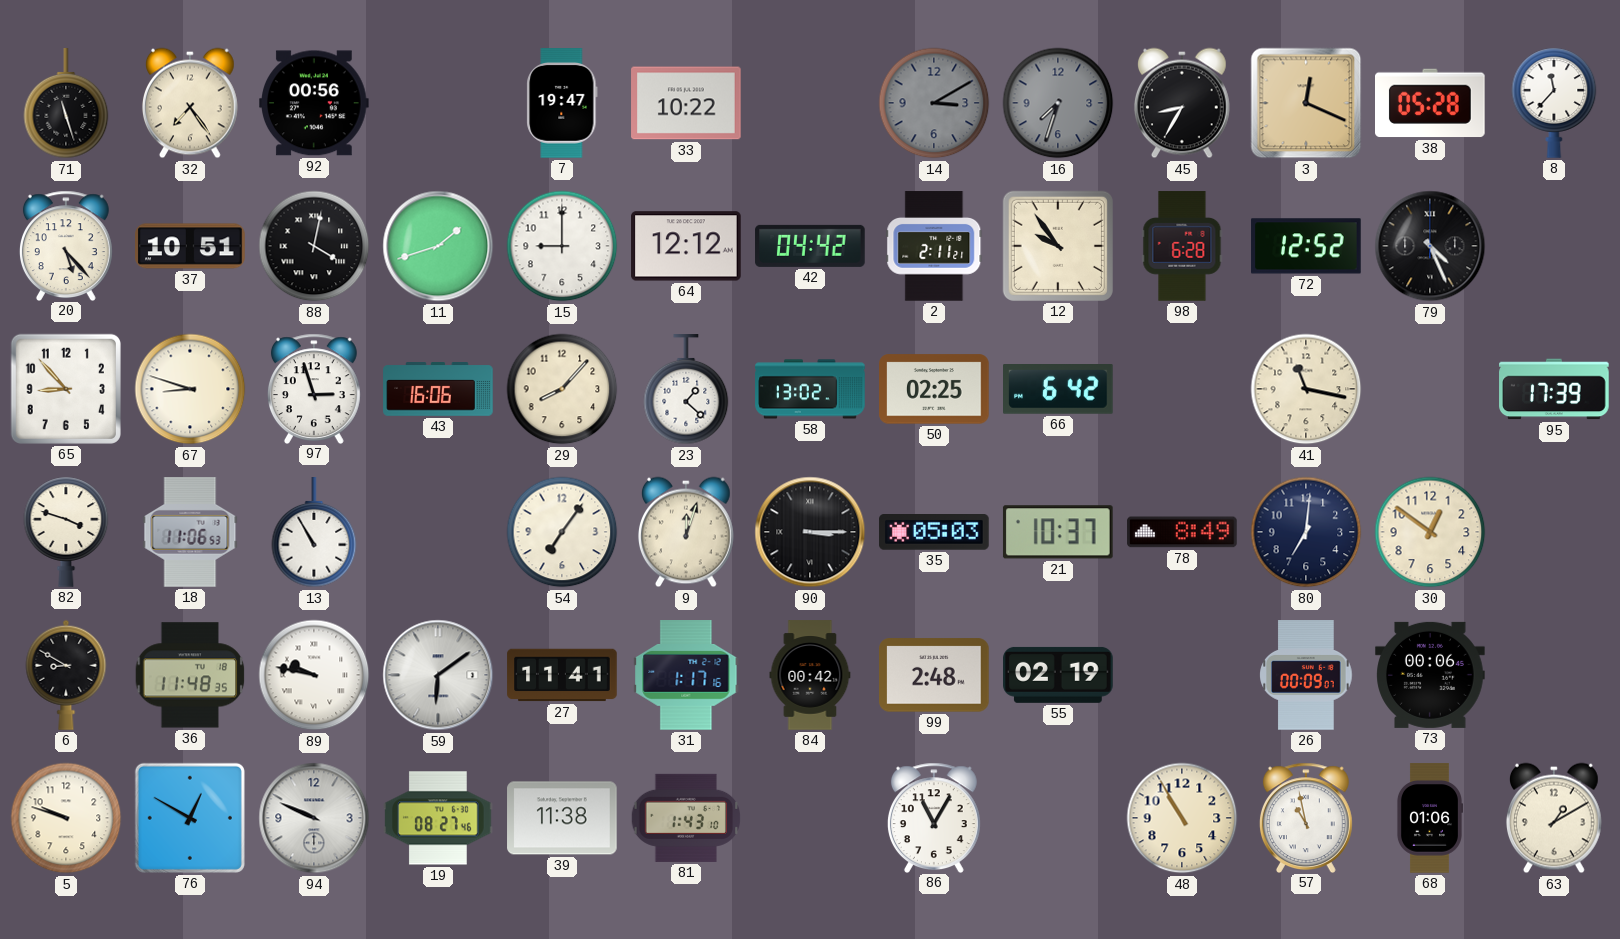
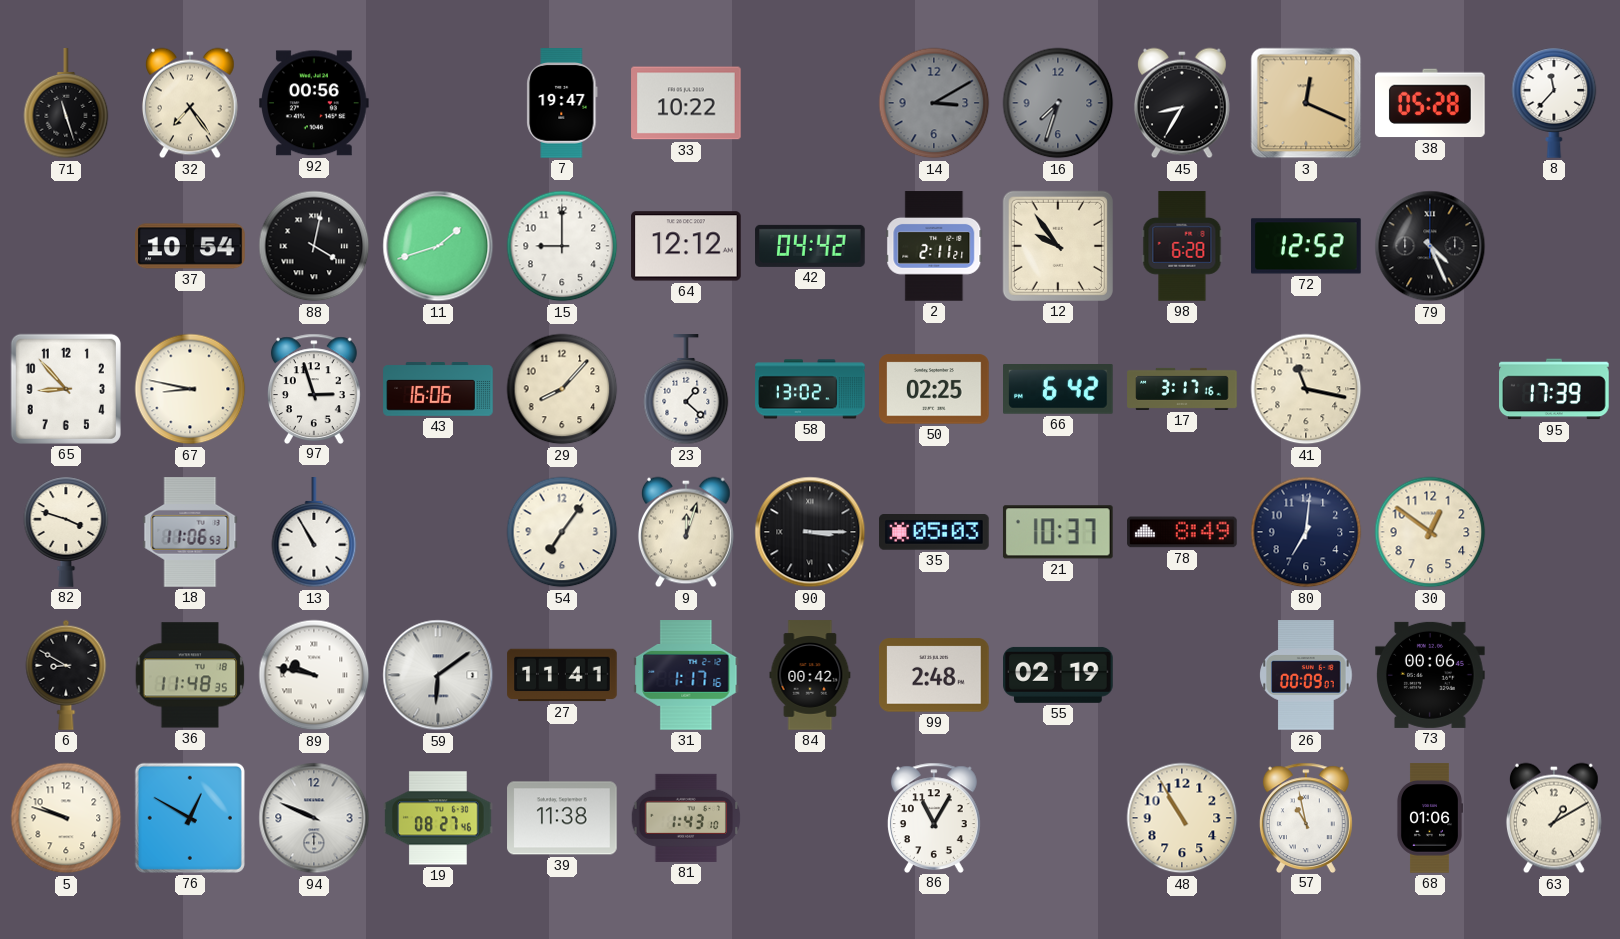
20: 5:23 -> none
37: 10:51 -> 10:54
67: 8:48 -> 8:47
17: none -> 3:17
